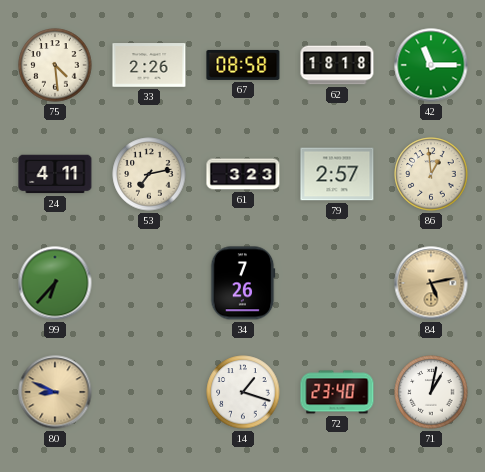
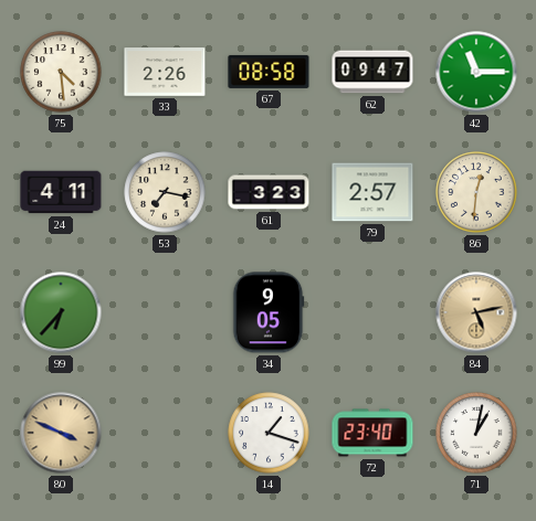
62: 18:18 -> 09:47
53: 7:13 -> 7:17
86: 12:59 -> 12:31
34: 7:26 -> 9:05
80: 8:49 -> 3:49
